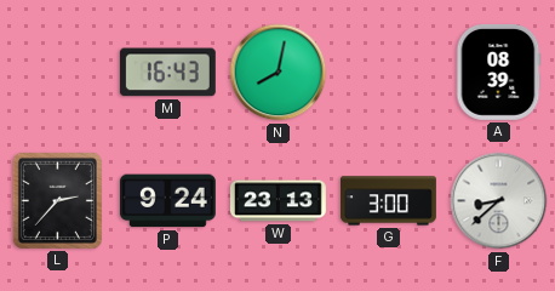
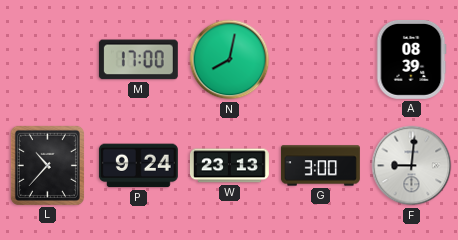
M: 16:43 -> 17:00
L: 2:37 -> 10:37
F: 8:38 -> 9:01
